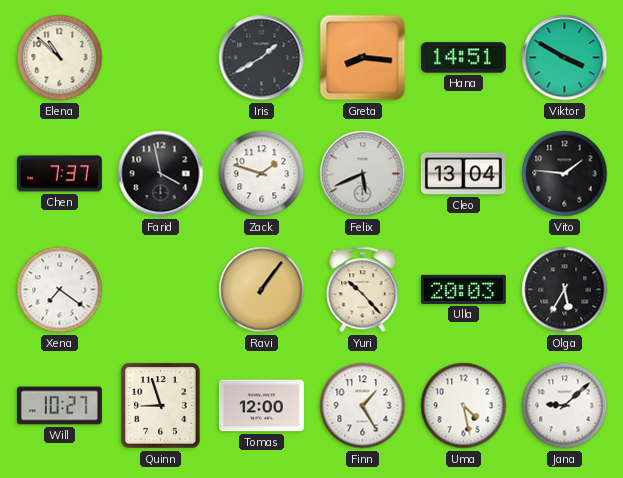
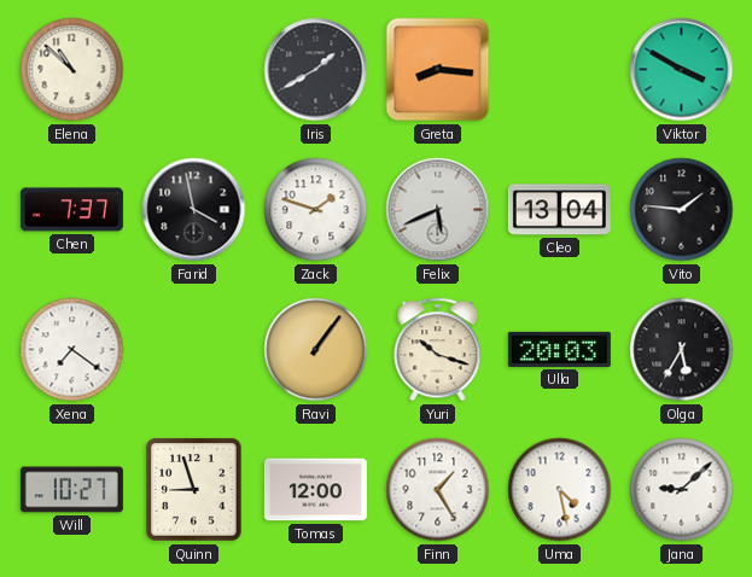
Hana: 14:51 -> none
Yuri: 10:23 -> 10:18
